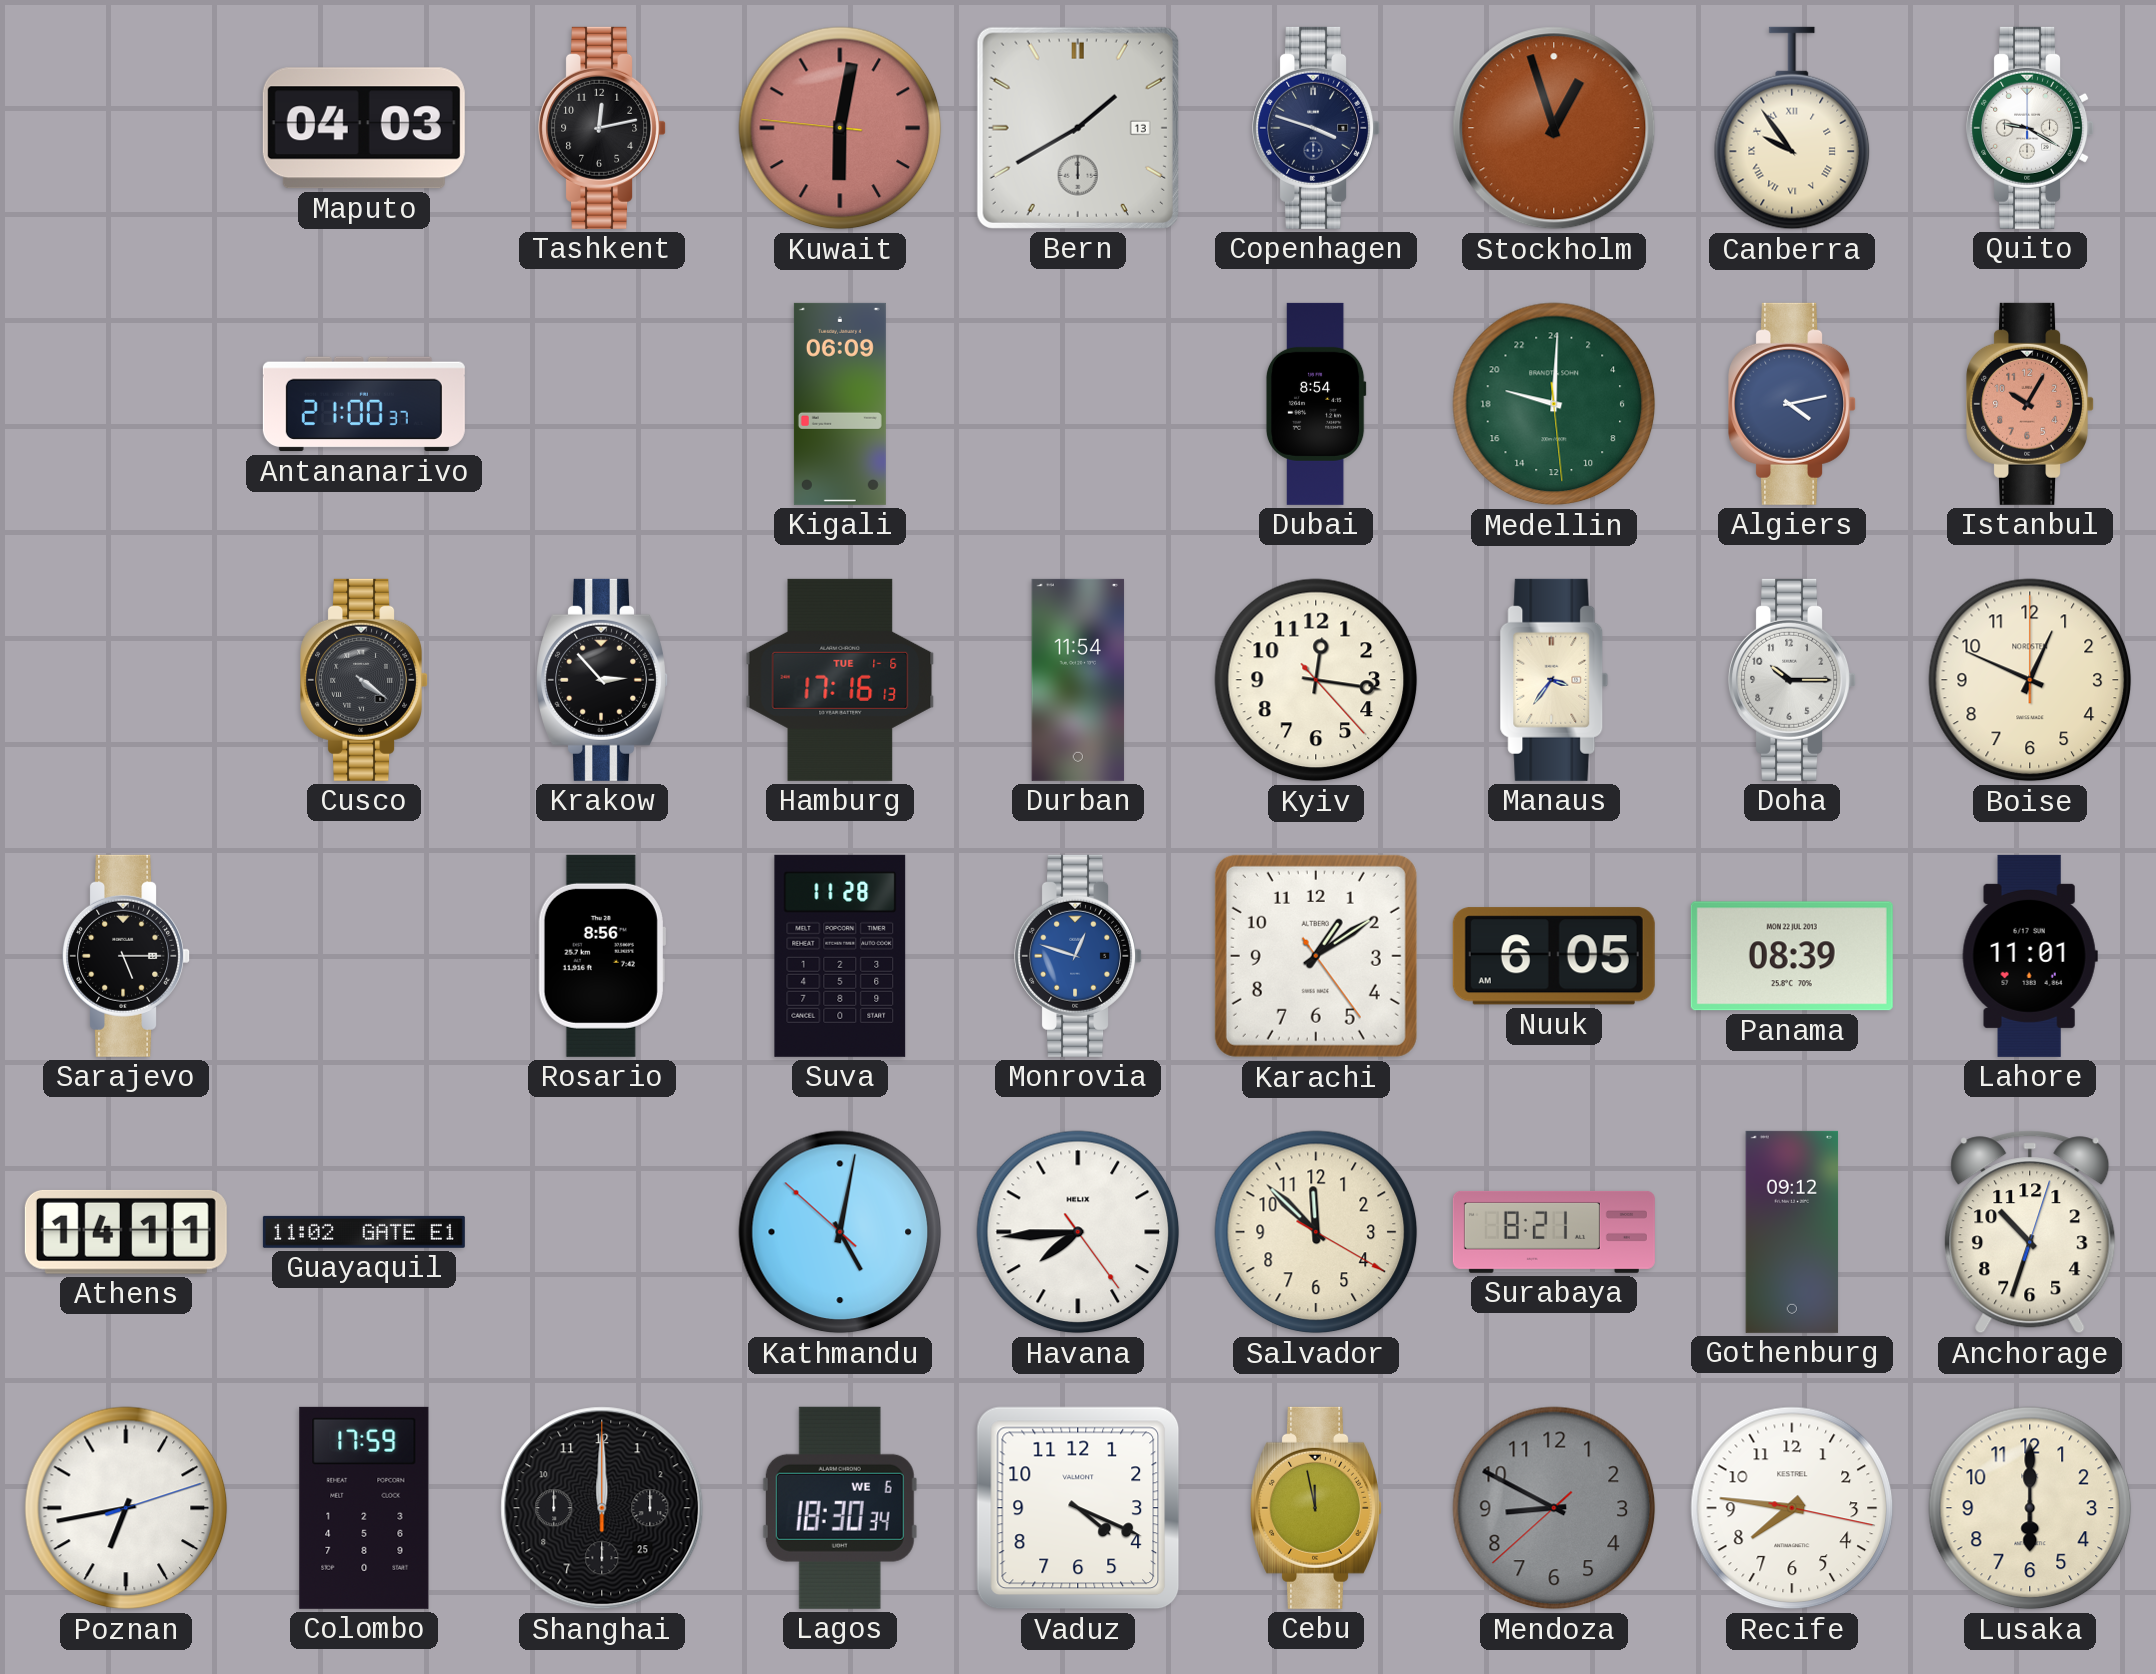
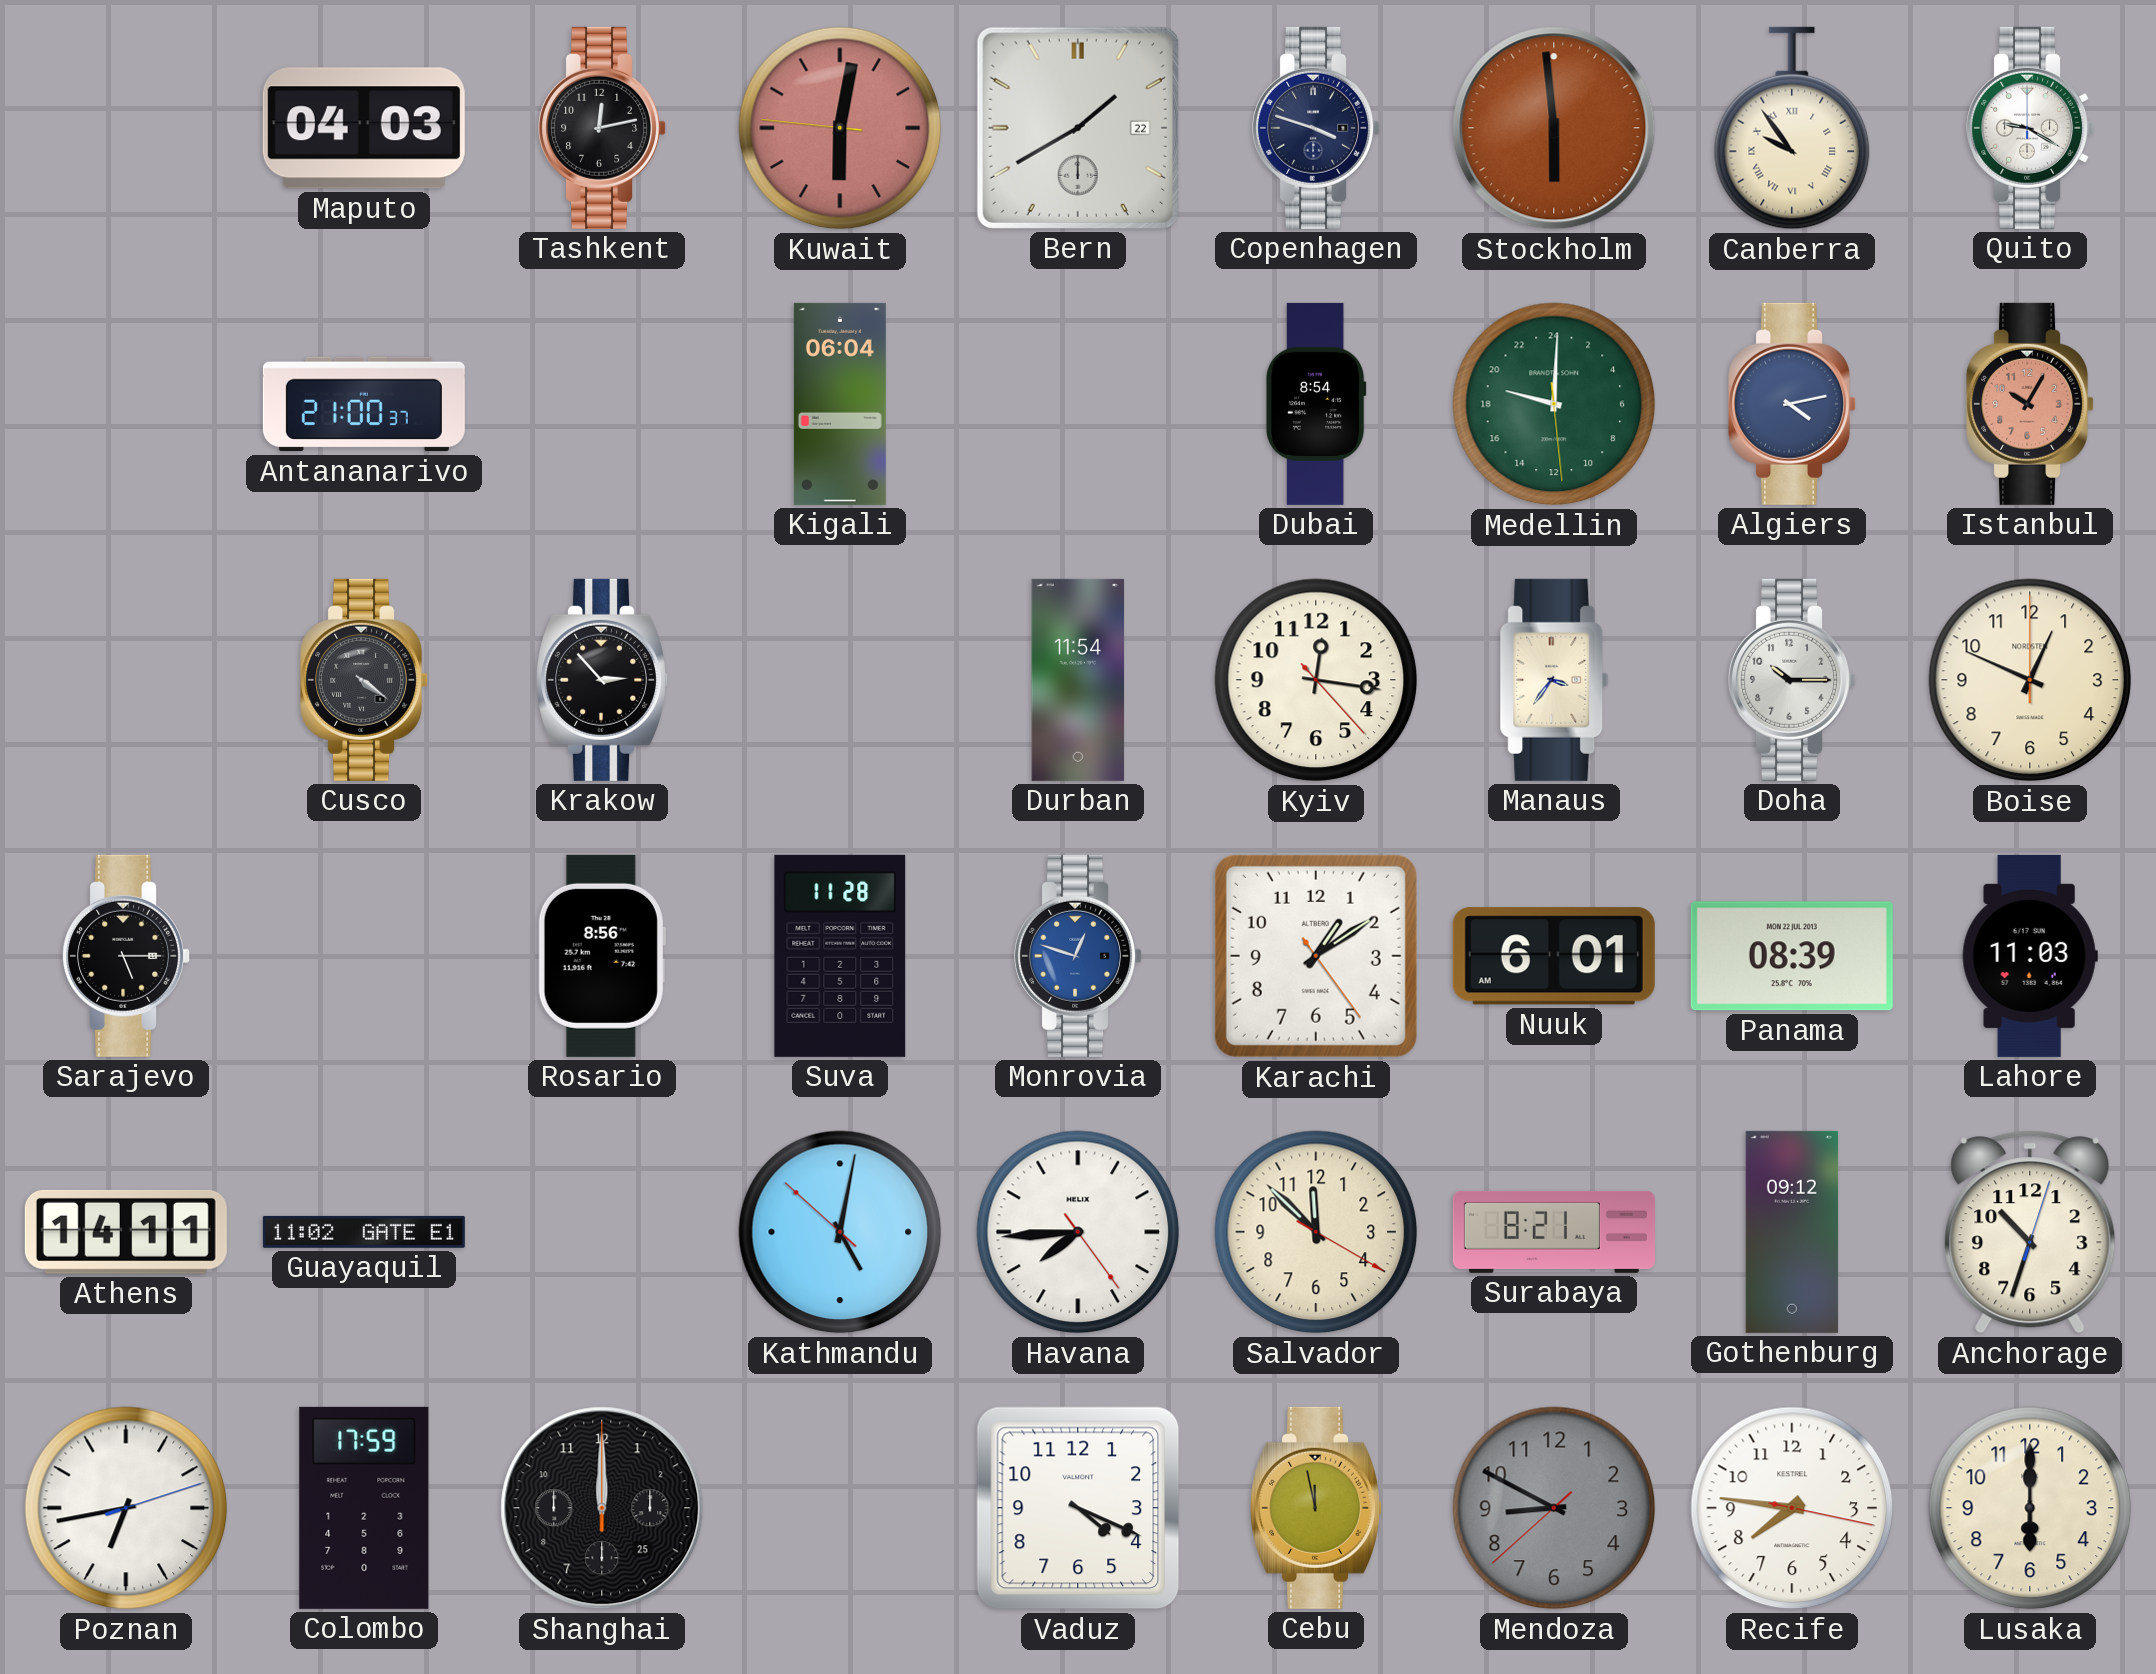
Bern date: 13 -> 22
Stockholm: 12:57 -> 5:59
Kigali: 06:09 -> 06:04
Hamburg: 17:16 -> none
Nuuk: 6:05 -> 6:01
Lahore: 11:01 -> 11:03
Lagos: 18:30 -> none
